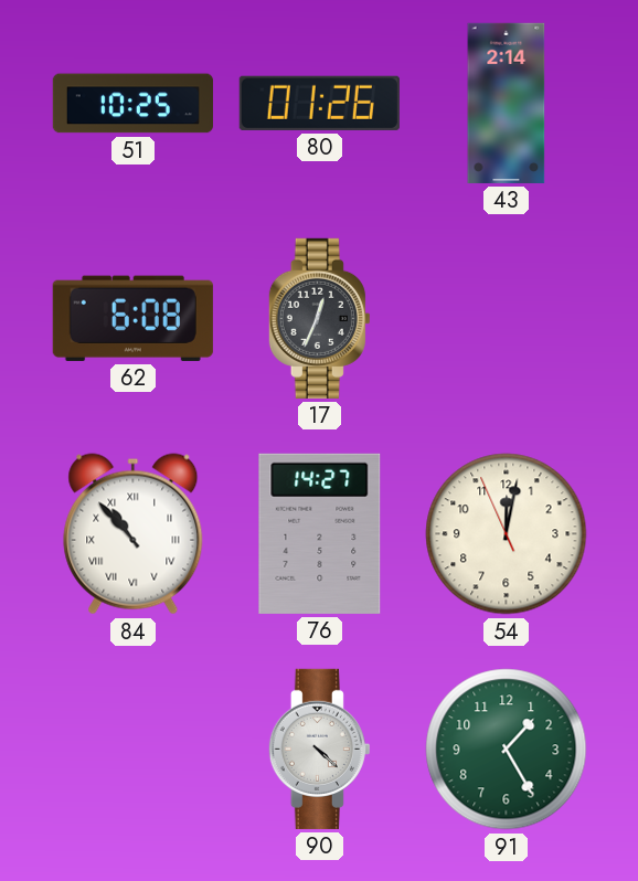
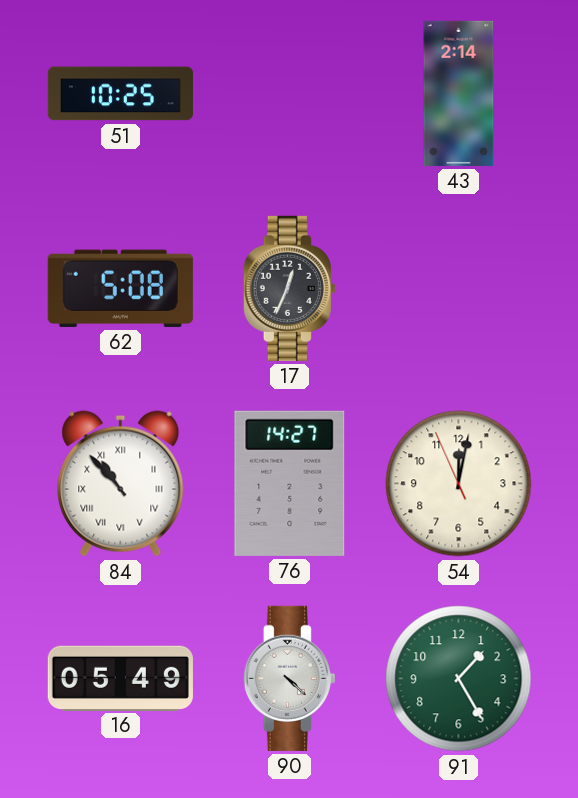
80: 01:26 -> none
62: 6:08 -> 5:08
16: none -> 05:49
